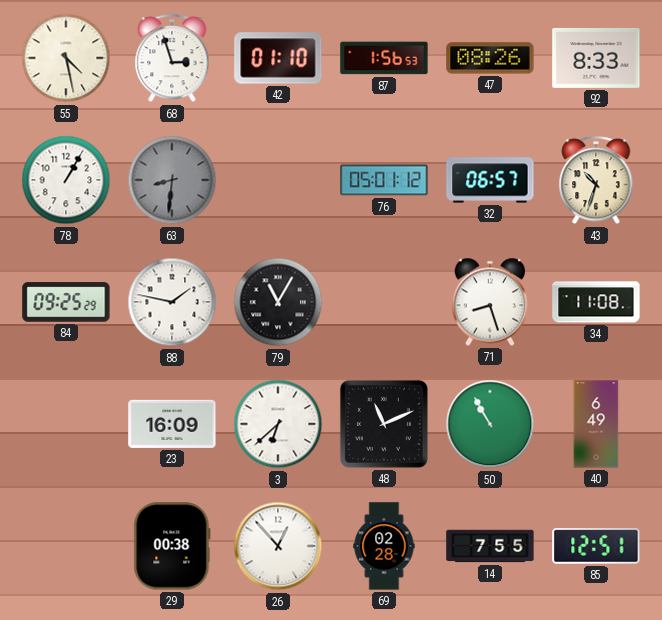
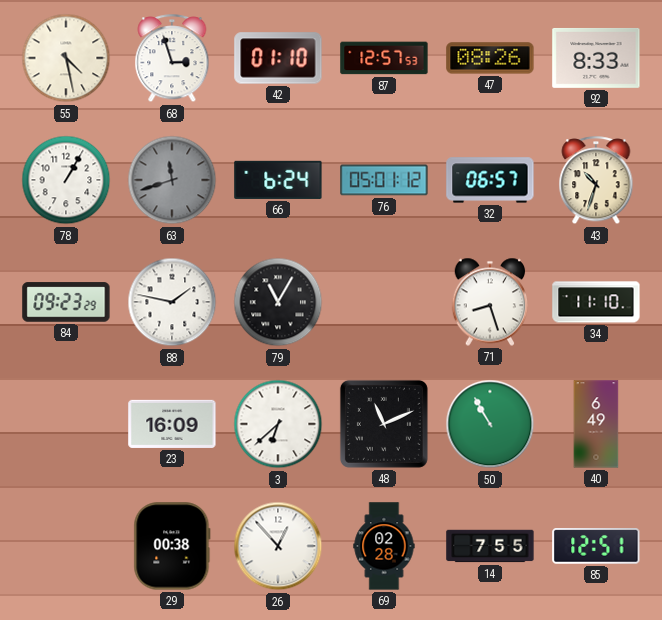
87: 1:56 -> 12:57
63: 8:31 -> 11:42
66: none -> 6:24
84: 09:25 -> 09:23
34: 11:08 -> 11:10
